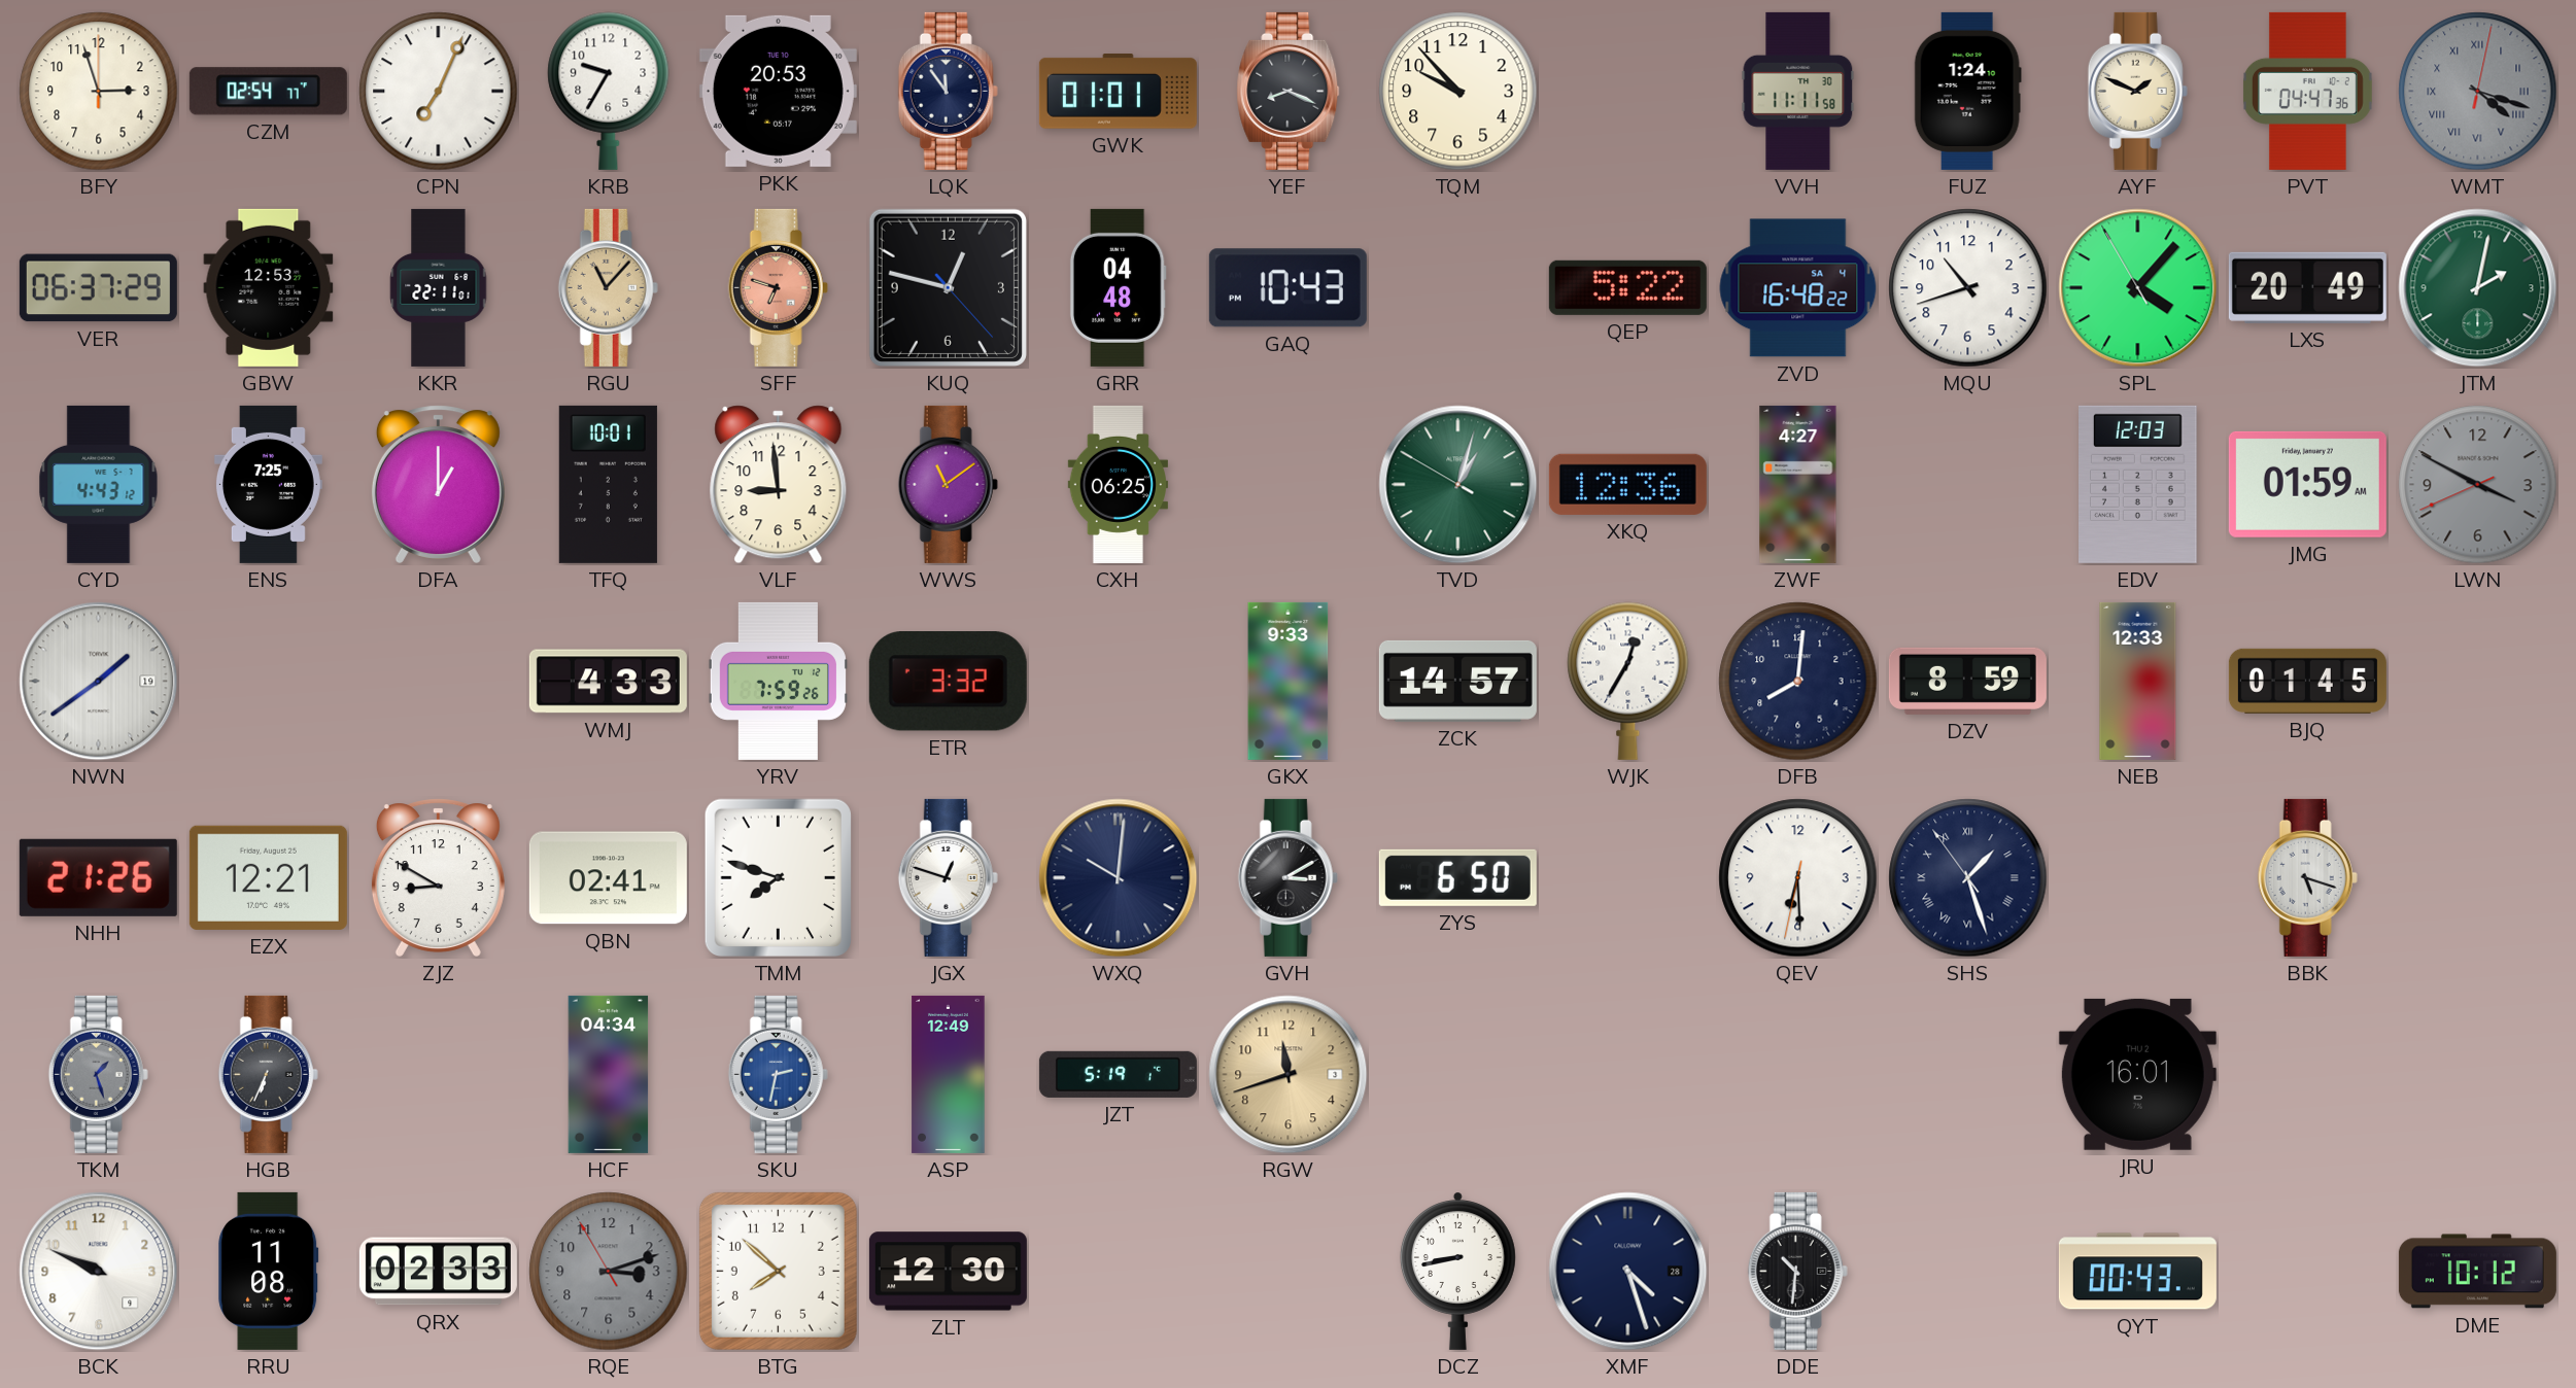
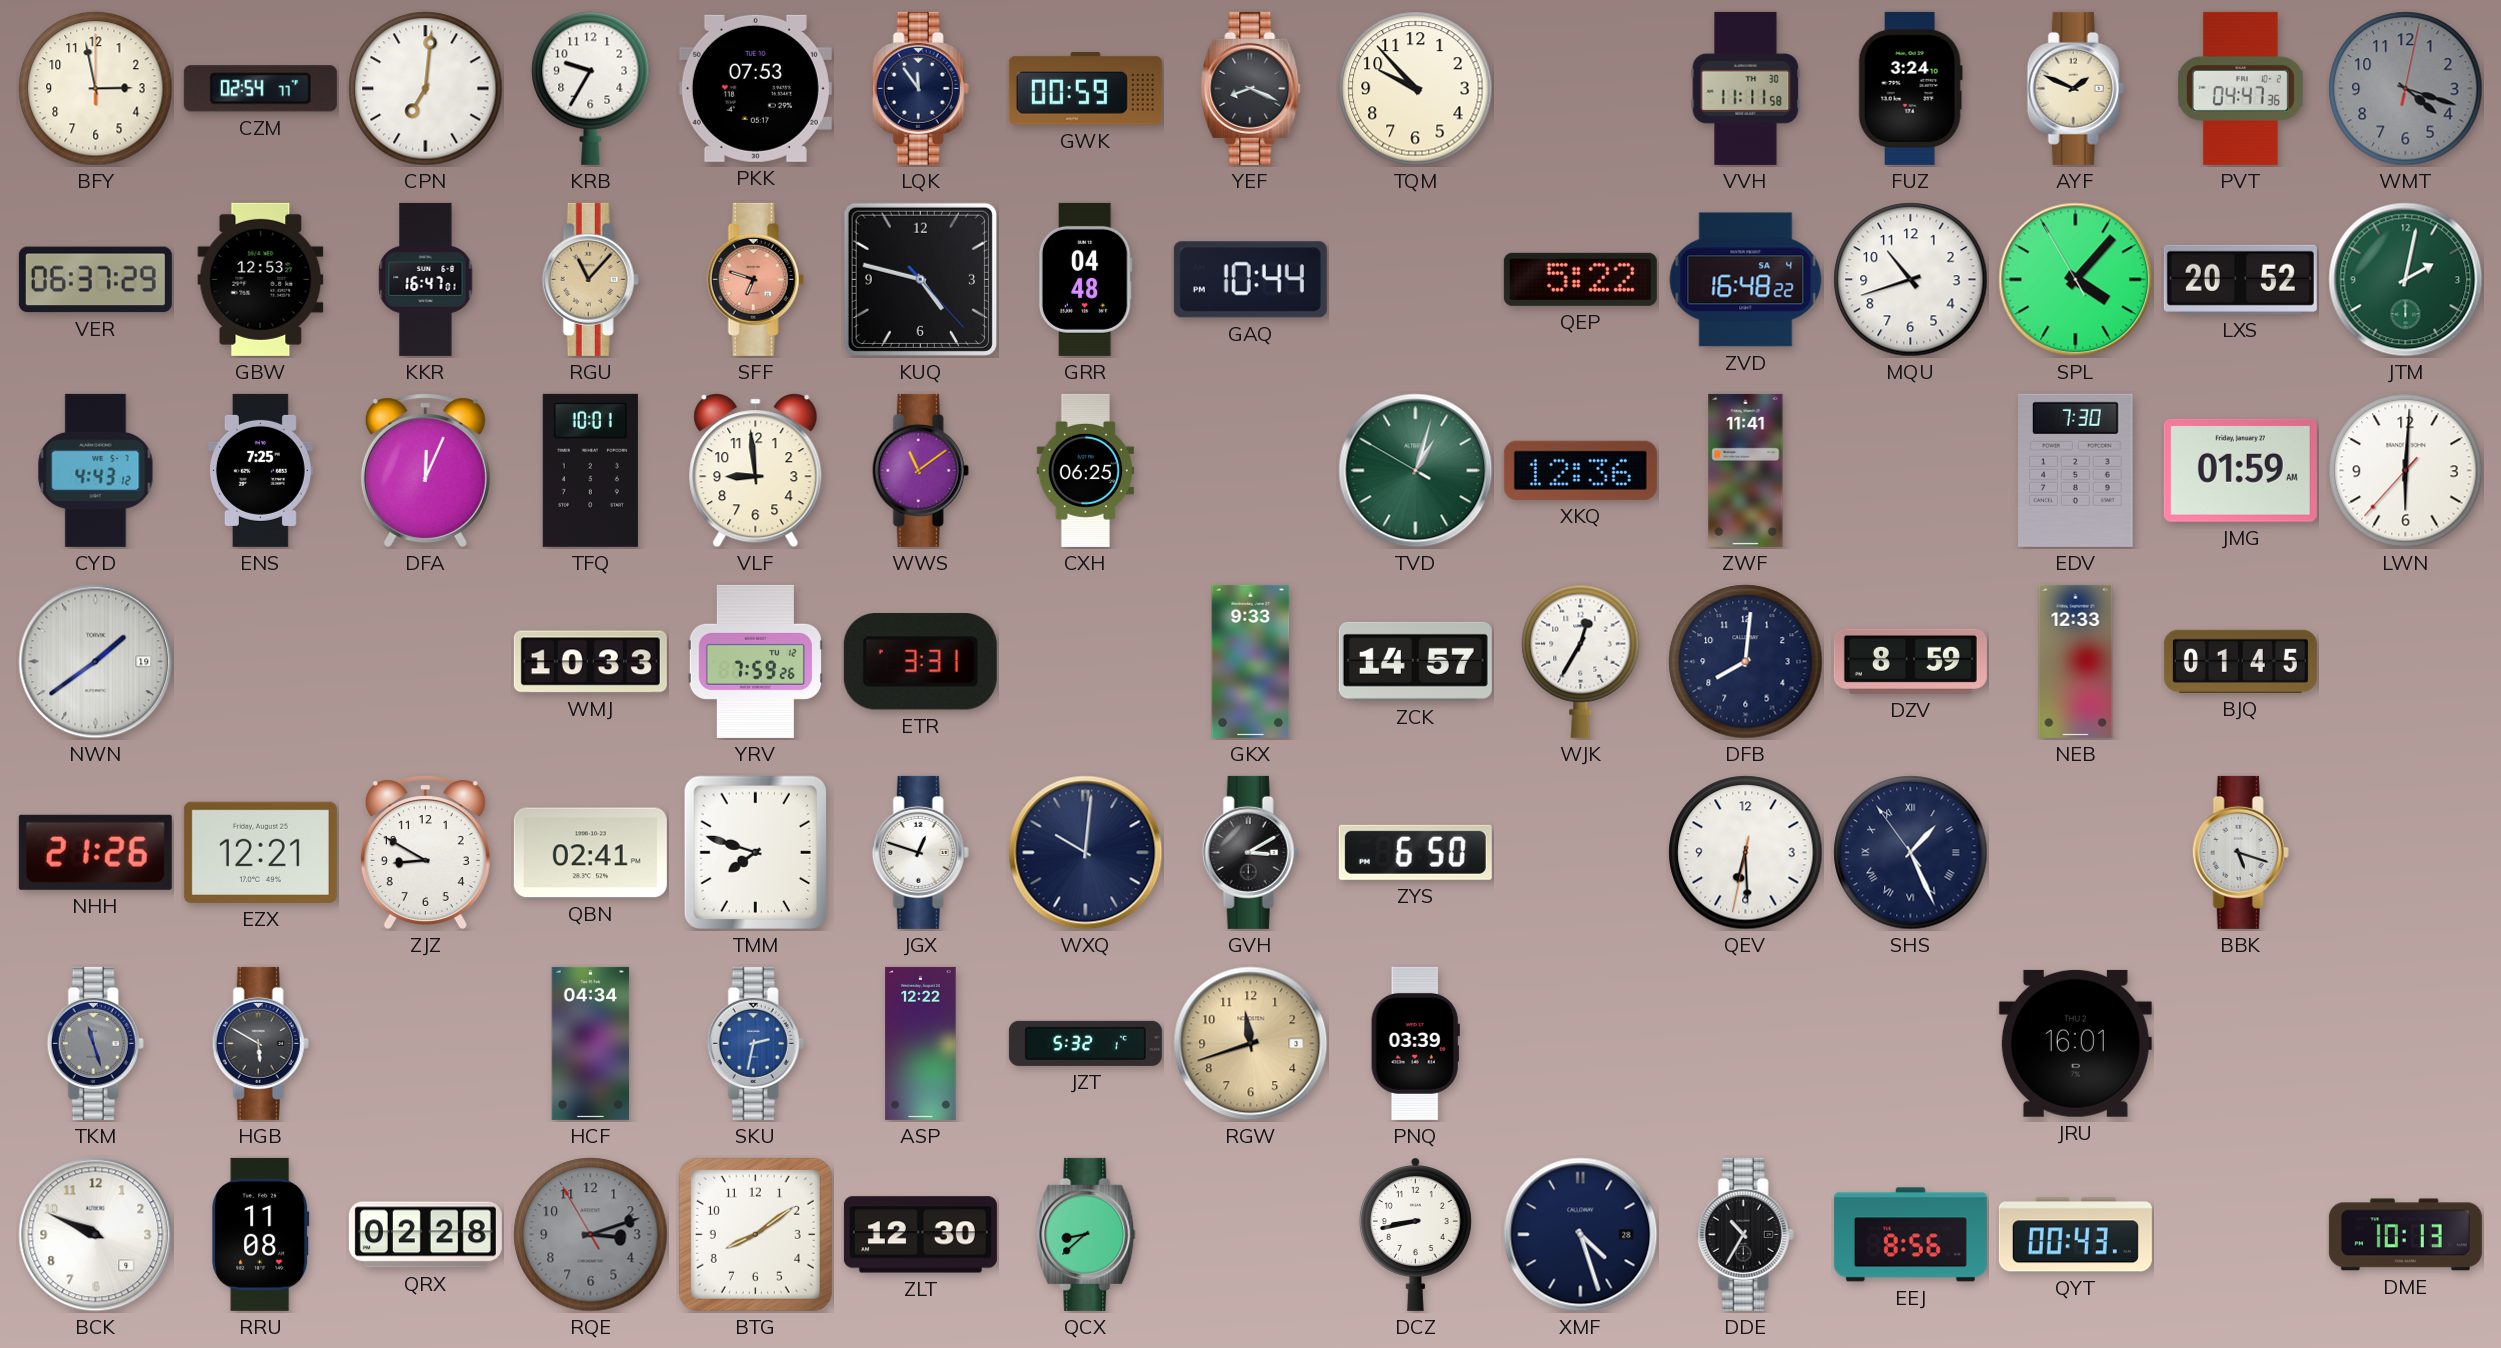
BFY: 2:57 -> 2:58
CPN: 7:04 -> 7:01
PKK: 20:53 -> 07:53
GWK: 01:01 -> 00:59
FUZ: 1:24 -> 3:24
WMT numerals: Roman -> Arabic
KKR: 22:11 -> 16:47
KUQ: 12:47 -> 4:47
GAQ: 10:43 -> 10:44
LXS: 20:49 -> 20:52
DFA: 1:00 -> 12:04
ZWF: 4:27 -> 11:41
EDV: 12:03 -> 7:30
LWN: 3:49 -> 6:00
LWN dial: grey -> white
WMJ: 4:33 -> 10:33
ETR: 3:32 -> 3:31
SHS: 1:26 -> 1:25
TKM: 1:27 -> 11:27
HGB: 6:34 -> 5:50
ASP: 12:49 -> 12:22
JZT: 5:19 -> 5:32
PNQ: none -> 03:39
QRX: 02:33 -> 02:28
BTG: 7:52 -> 8:09
QCX: none -> 8:38
DDE: 10:31 -> 10:35
EEJ: none -> 8:56
DME: 10:12 -> 10:13
